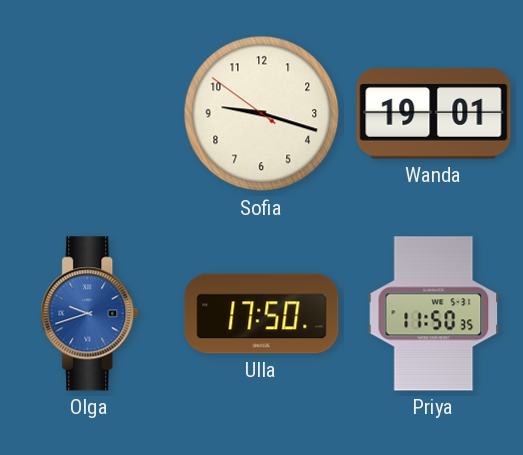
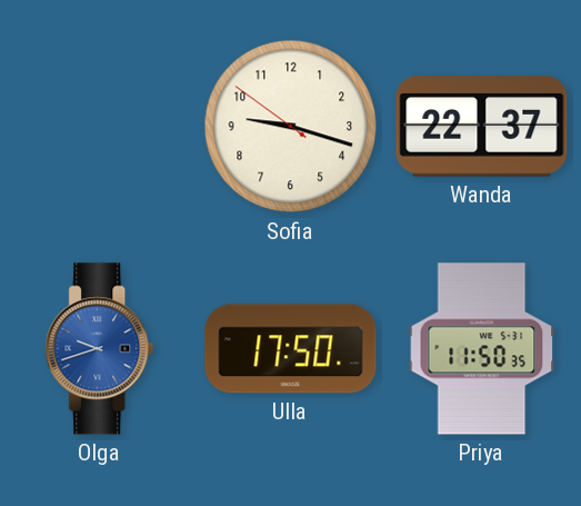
Wanda: 19:01 -> 22:37
